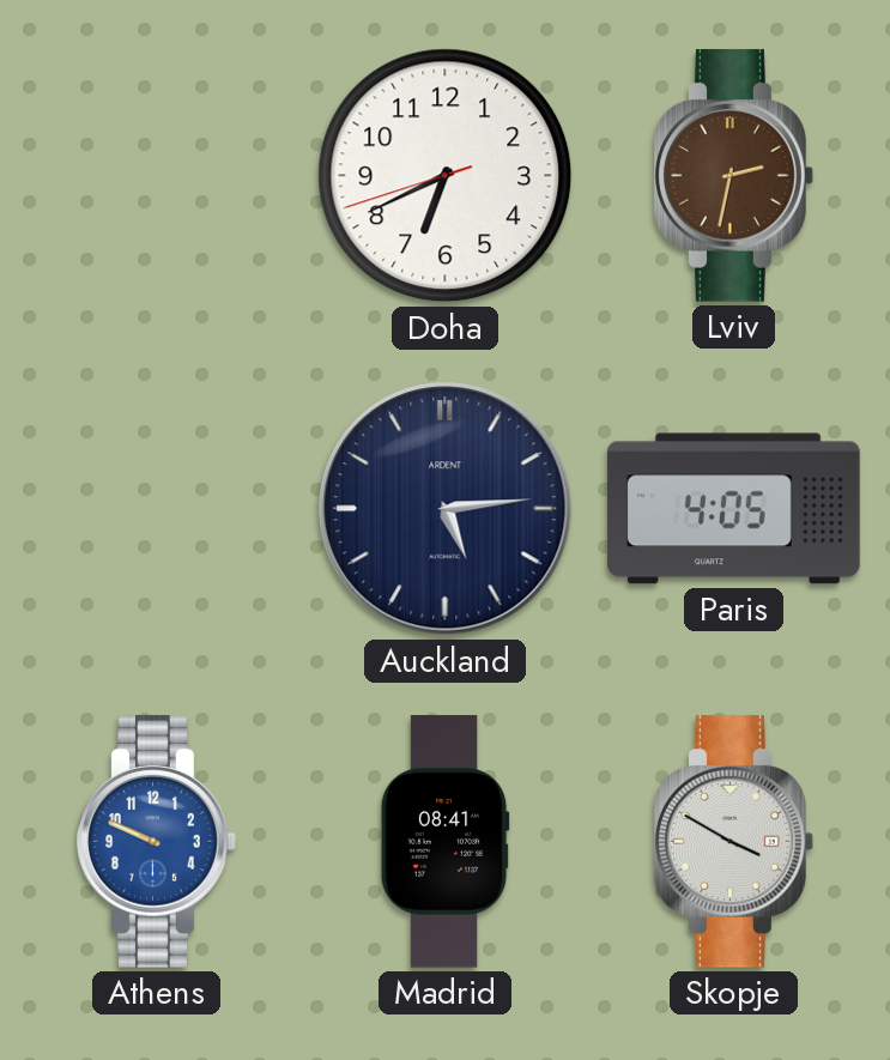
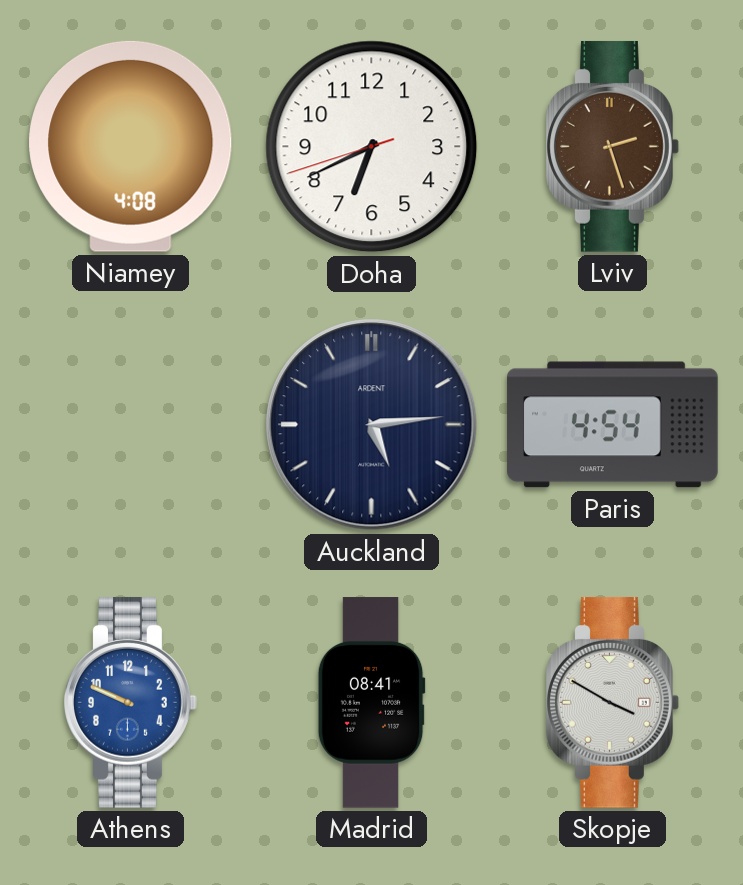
Niamey: none -> 4:08
Lviv: 2:32 -> 2:27
Paris: 4:05 -> 4:54
